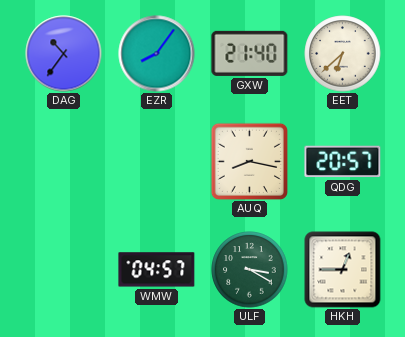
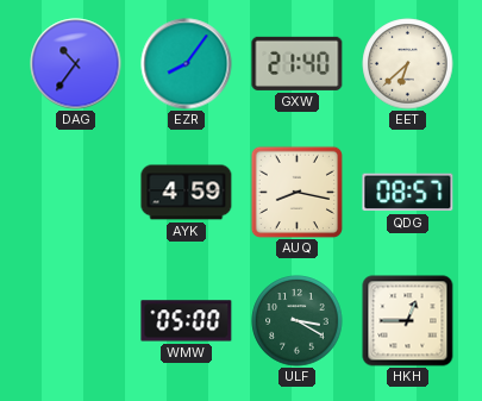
AYK: none -> 4:59
QDG: 20:57 -> 08:57
WMW: 04:57 -> 05:00
